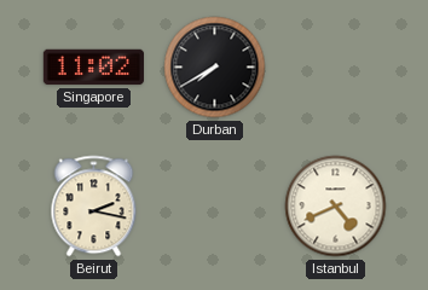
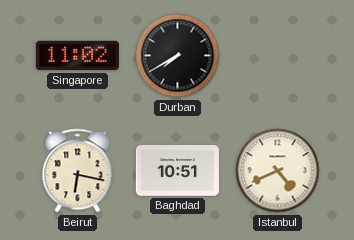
Beirut: 2:17 -> 6:17
Baghdad: none -> 10:51
